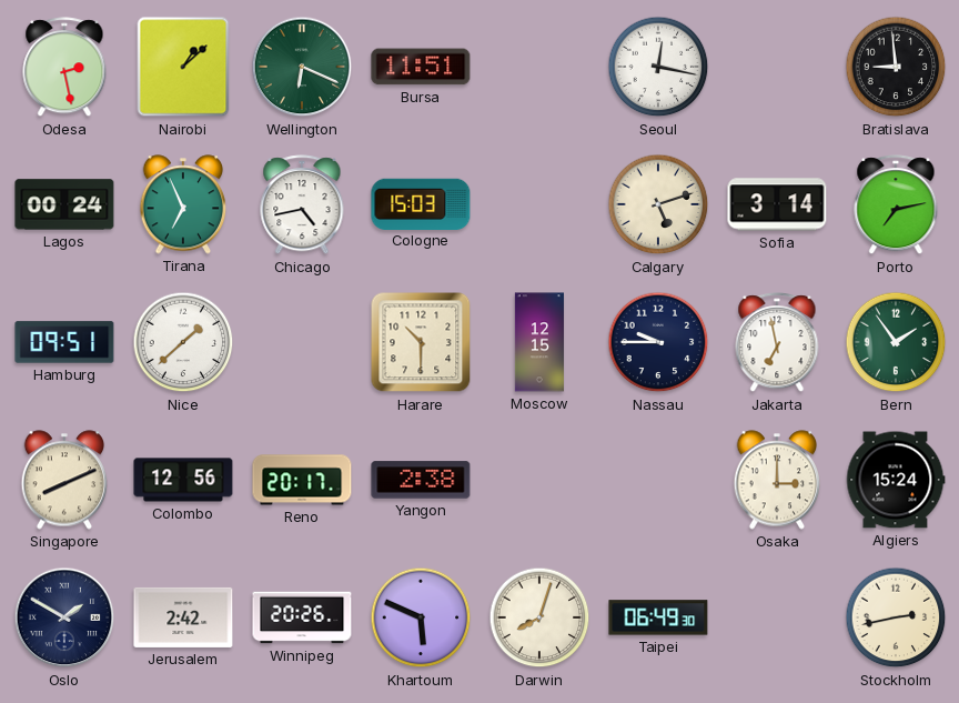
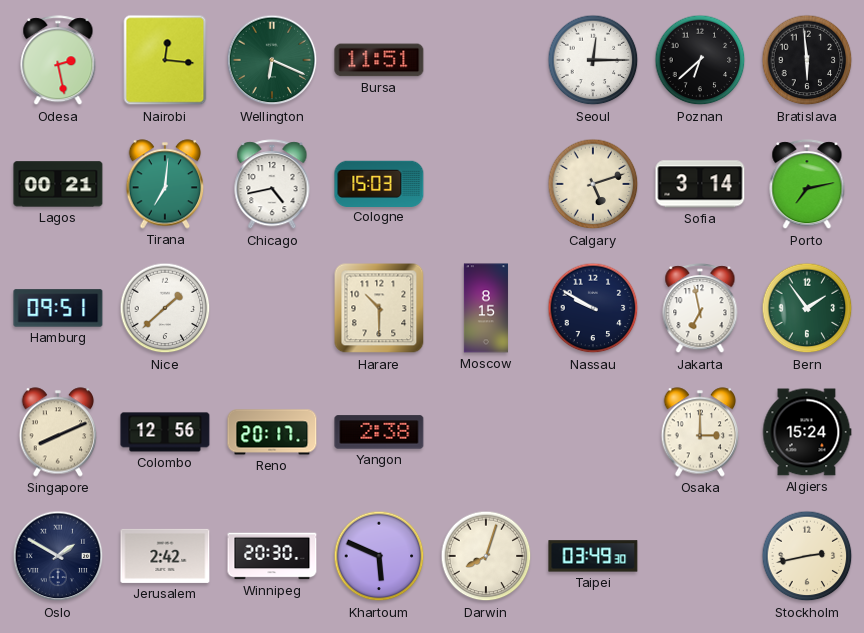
Nairobi: 1:08 -> 12:16
Seoul: 12:17 -> 12:15
Poznan: none -> 6:38
Bratislava: 8:59 -> 5:59
Lagos: 00:24 -> 00:21
Tirana: 6:56 -> 7:01
Moscow: 12:15 -> 8:15
Nassau: 9:45 -> 9:50
Winnipeg: 20:26 -> 20:30
Taipei: 06:49 -> 03:49
